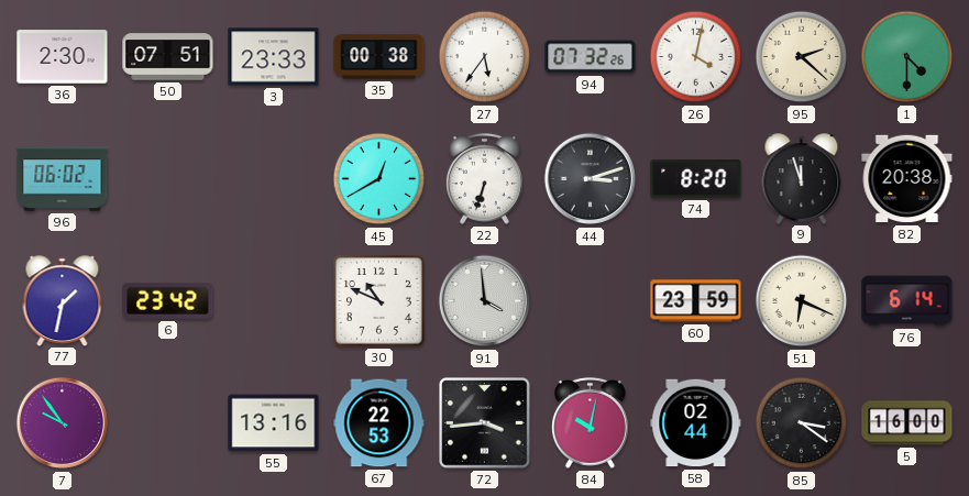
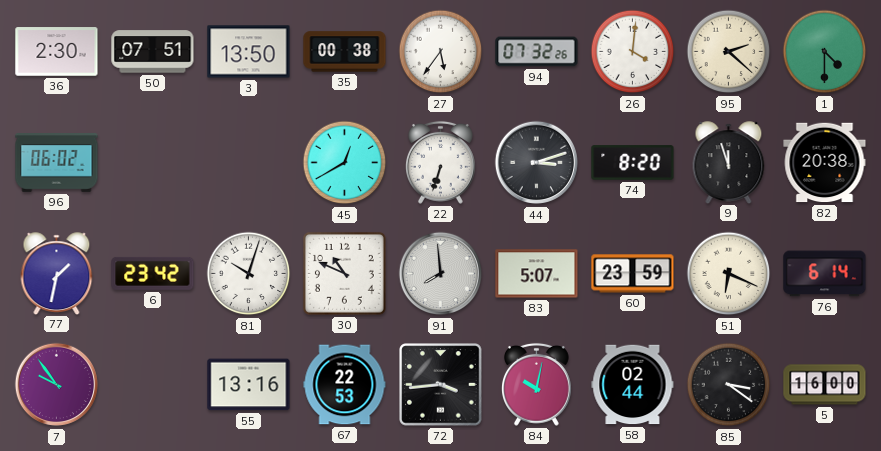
3: 23:33 -> 13:50
26: 4:02 -> 4:01
81: none -> 10:03
91: 3:59 -> 7:59
83: none -> 5:07
